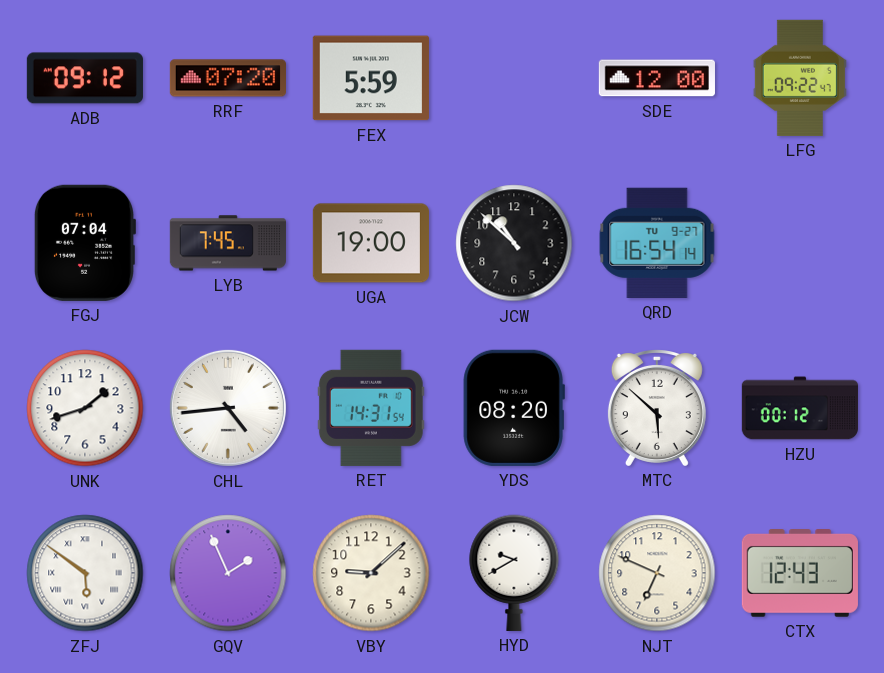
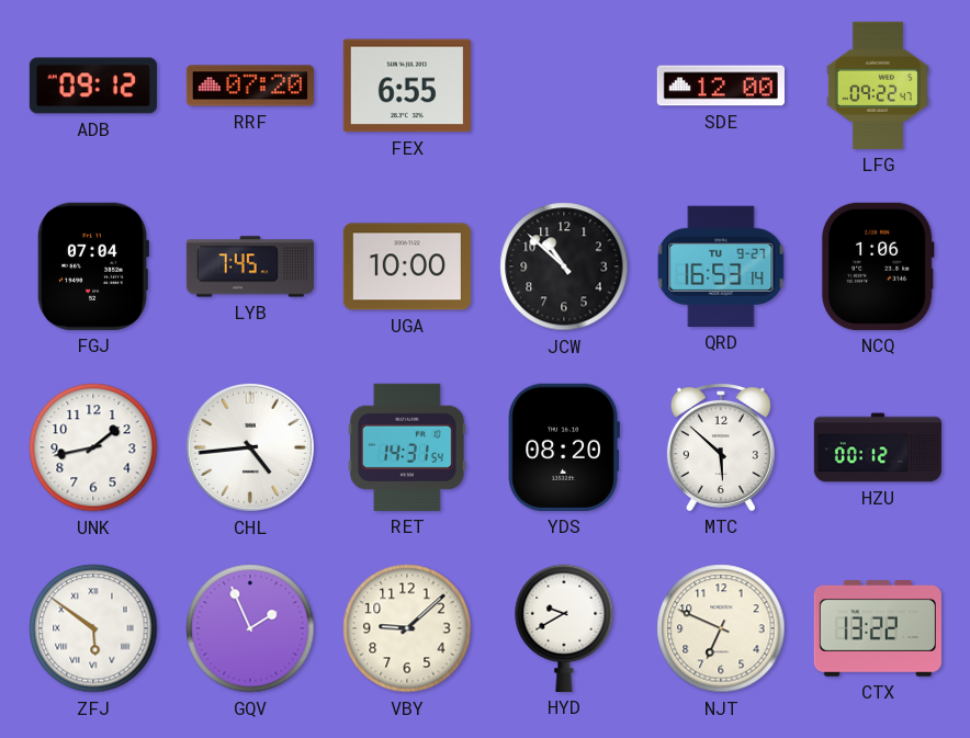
FEX: 5:59 -> 6:55
UGA: 19:00 -> 10:00
QRD: 16:54 -> 16:53
NCQ: none -> 1:06
UNK: 1:42 -> 1:43
CTX: 12:43 -> 13:22
